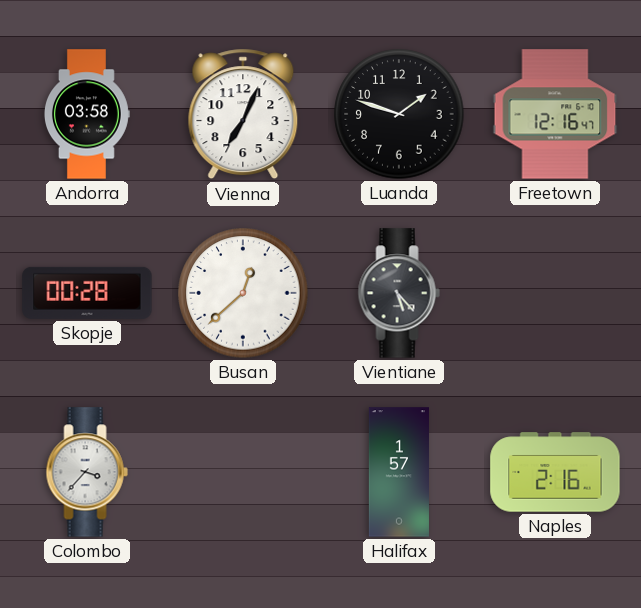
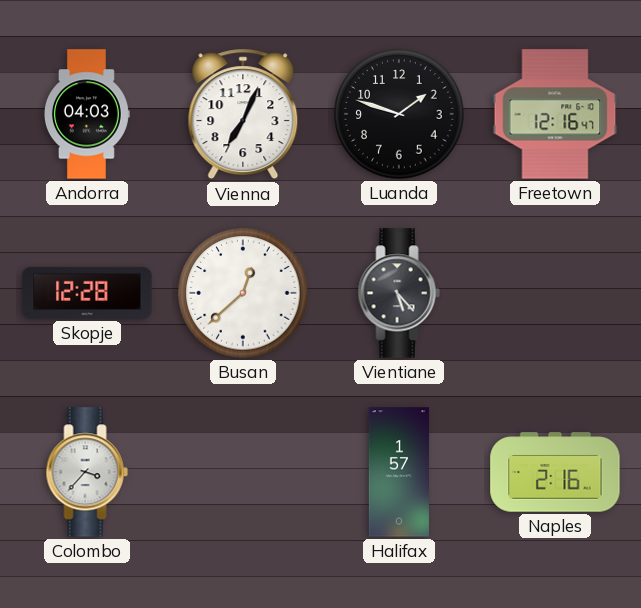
Andorra: 03:58 -> 04:03
Skopje: 00:28 -> 12:28
